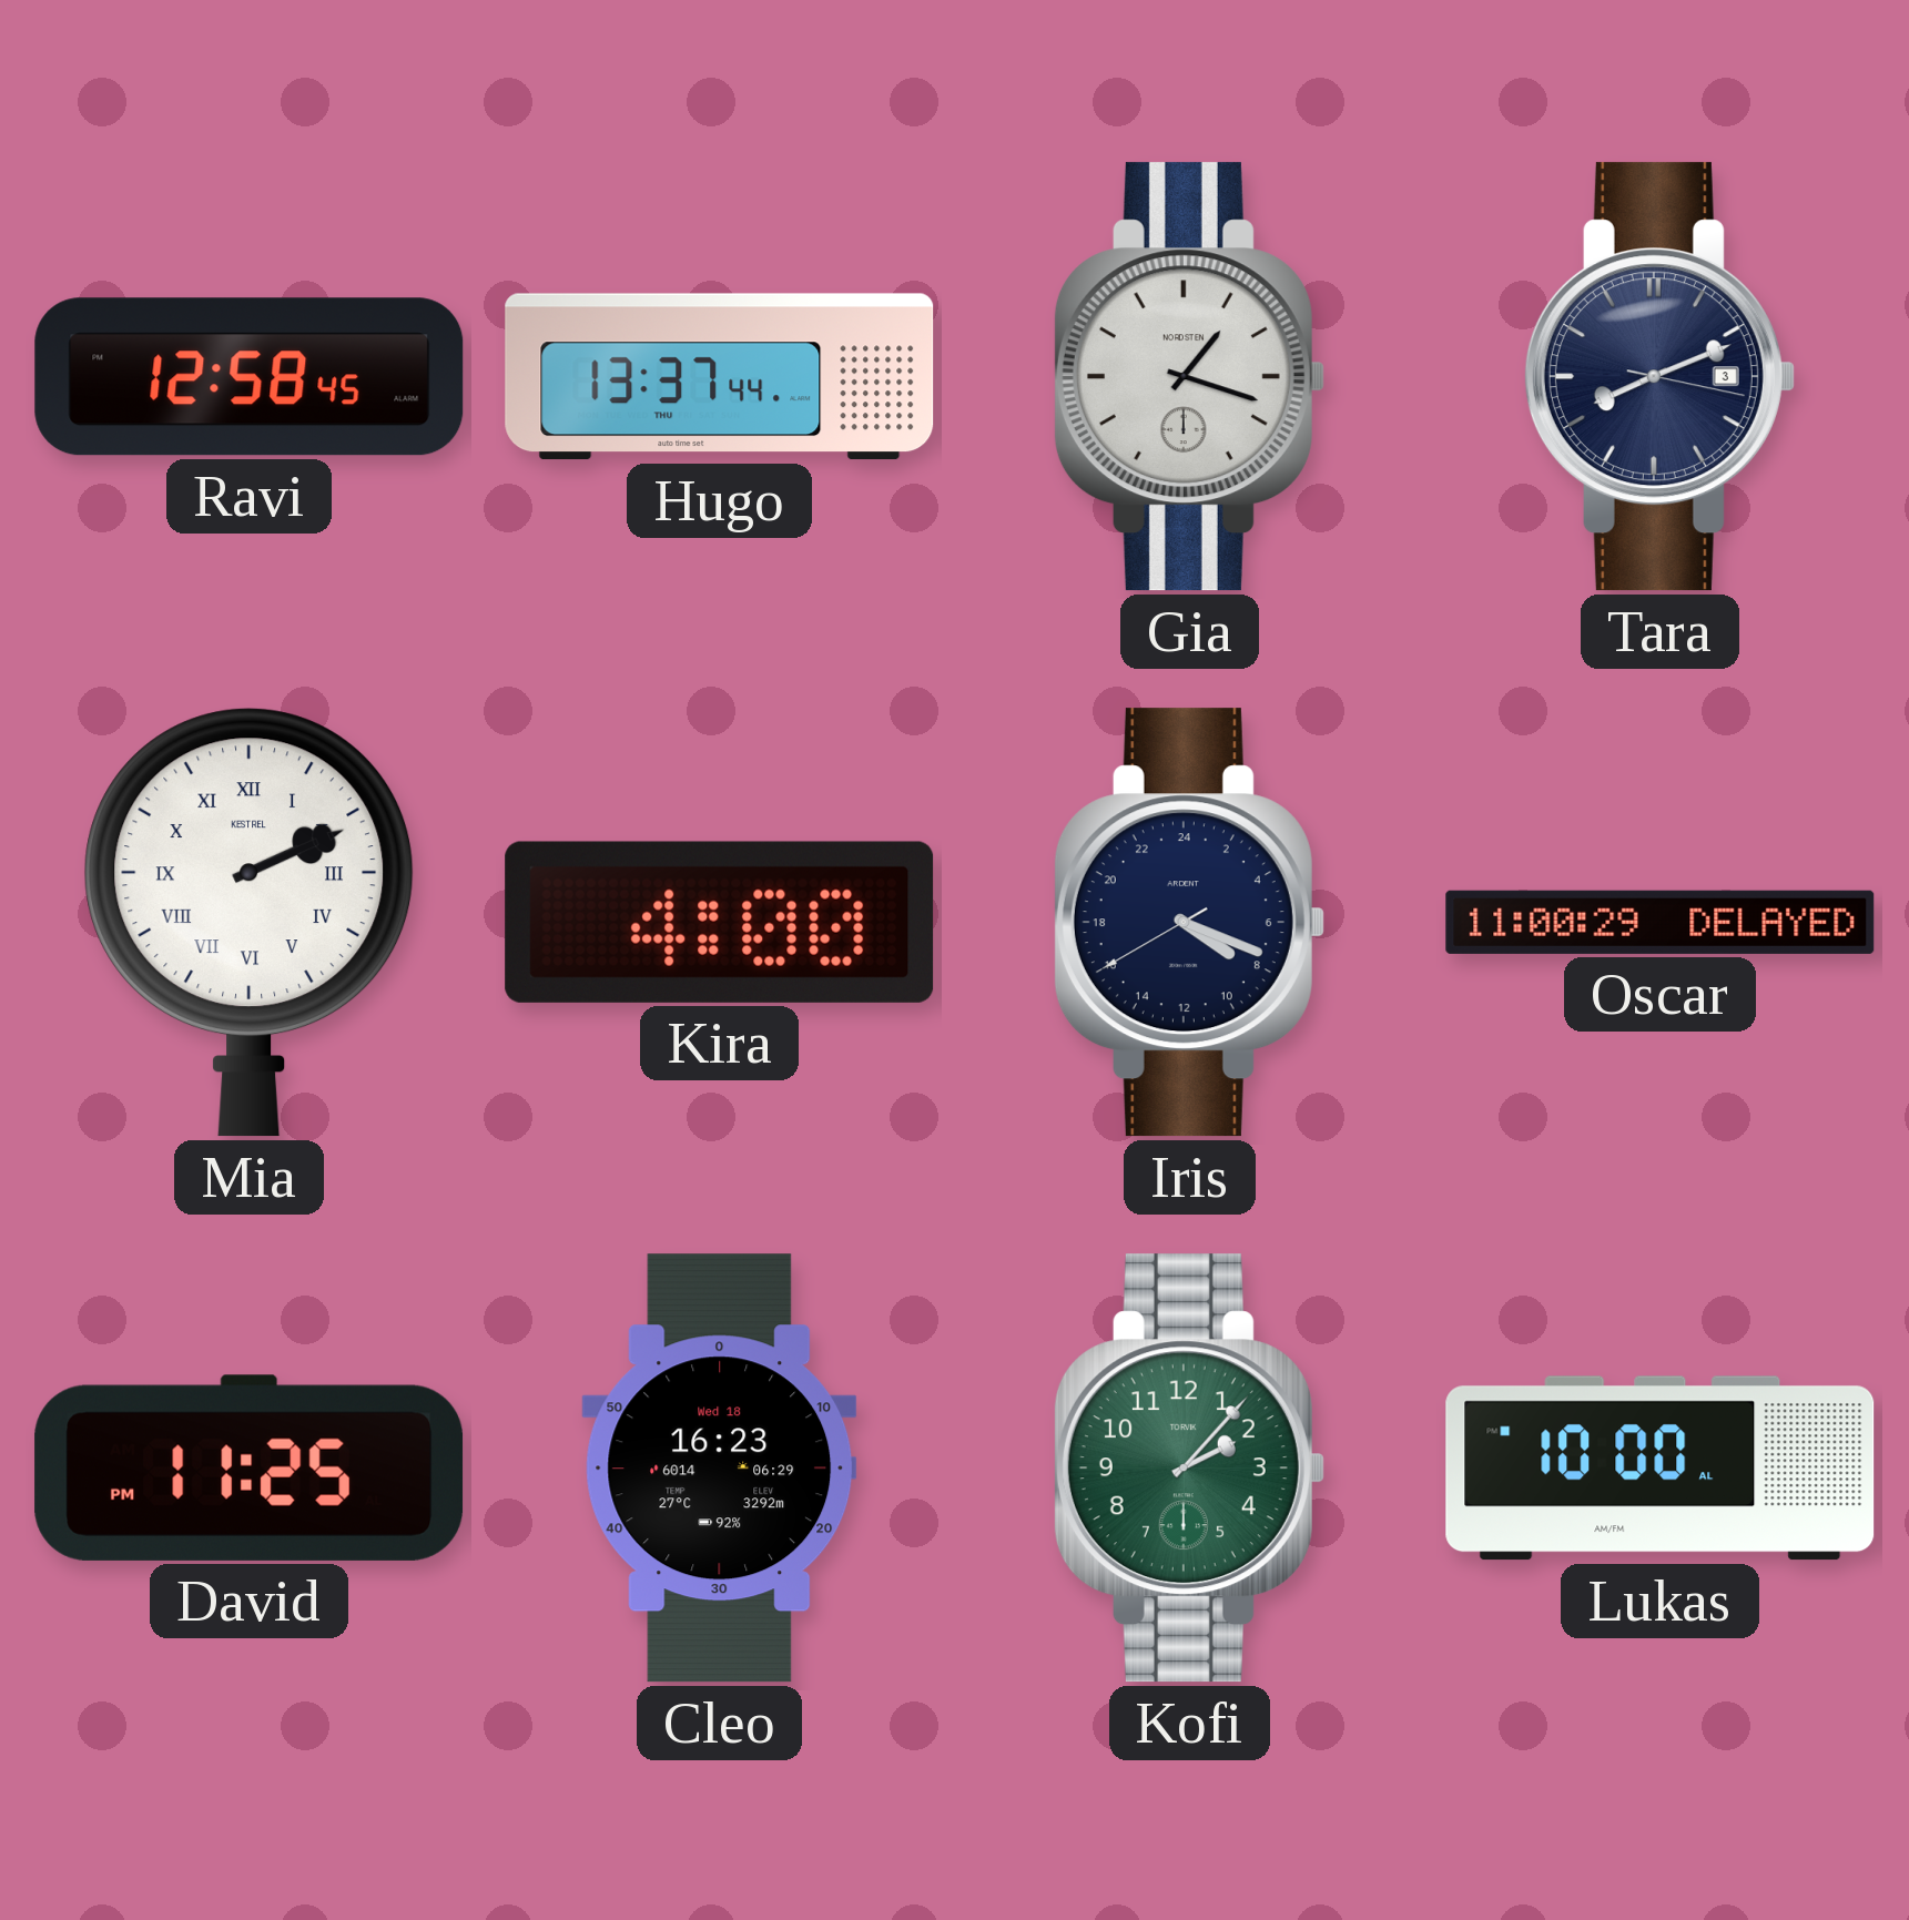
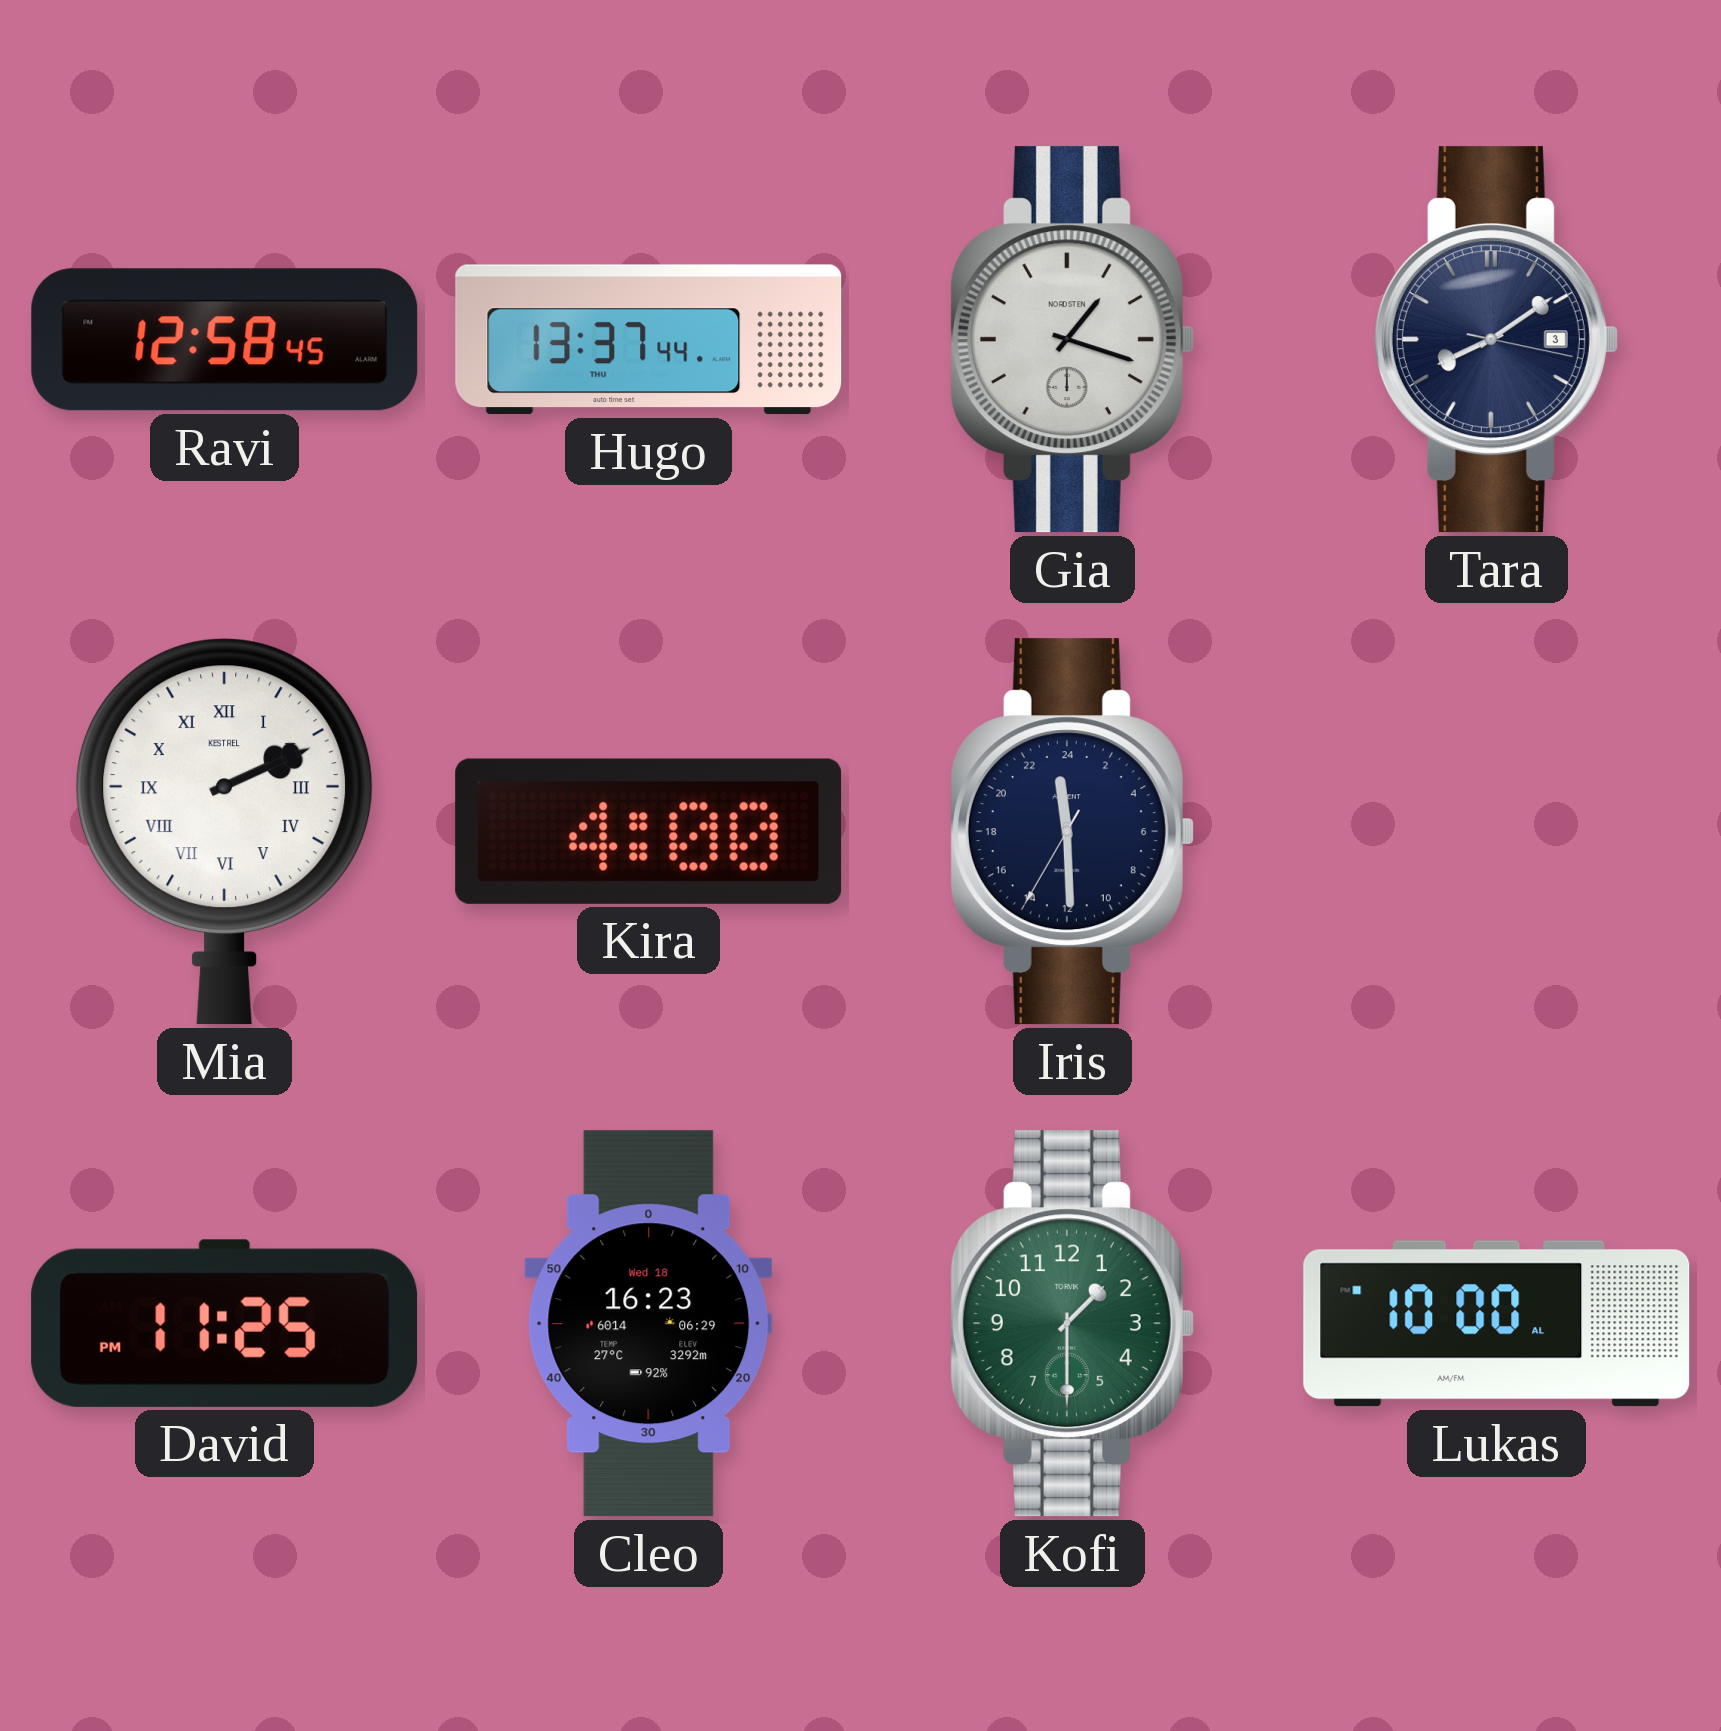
Tara: 8:11 -> 8:09
Iris: 8:18 -> 23:29
Oscar: 11:00 -> none
Kofi: 2:07 -> 1:30
